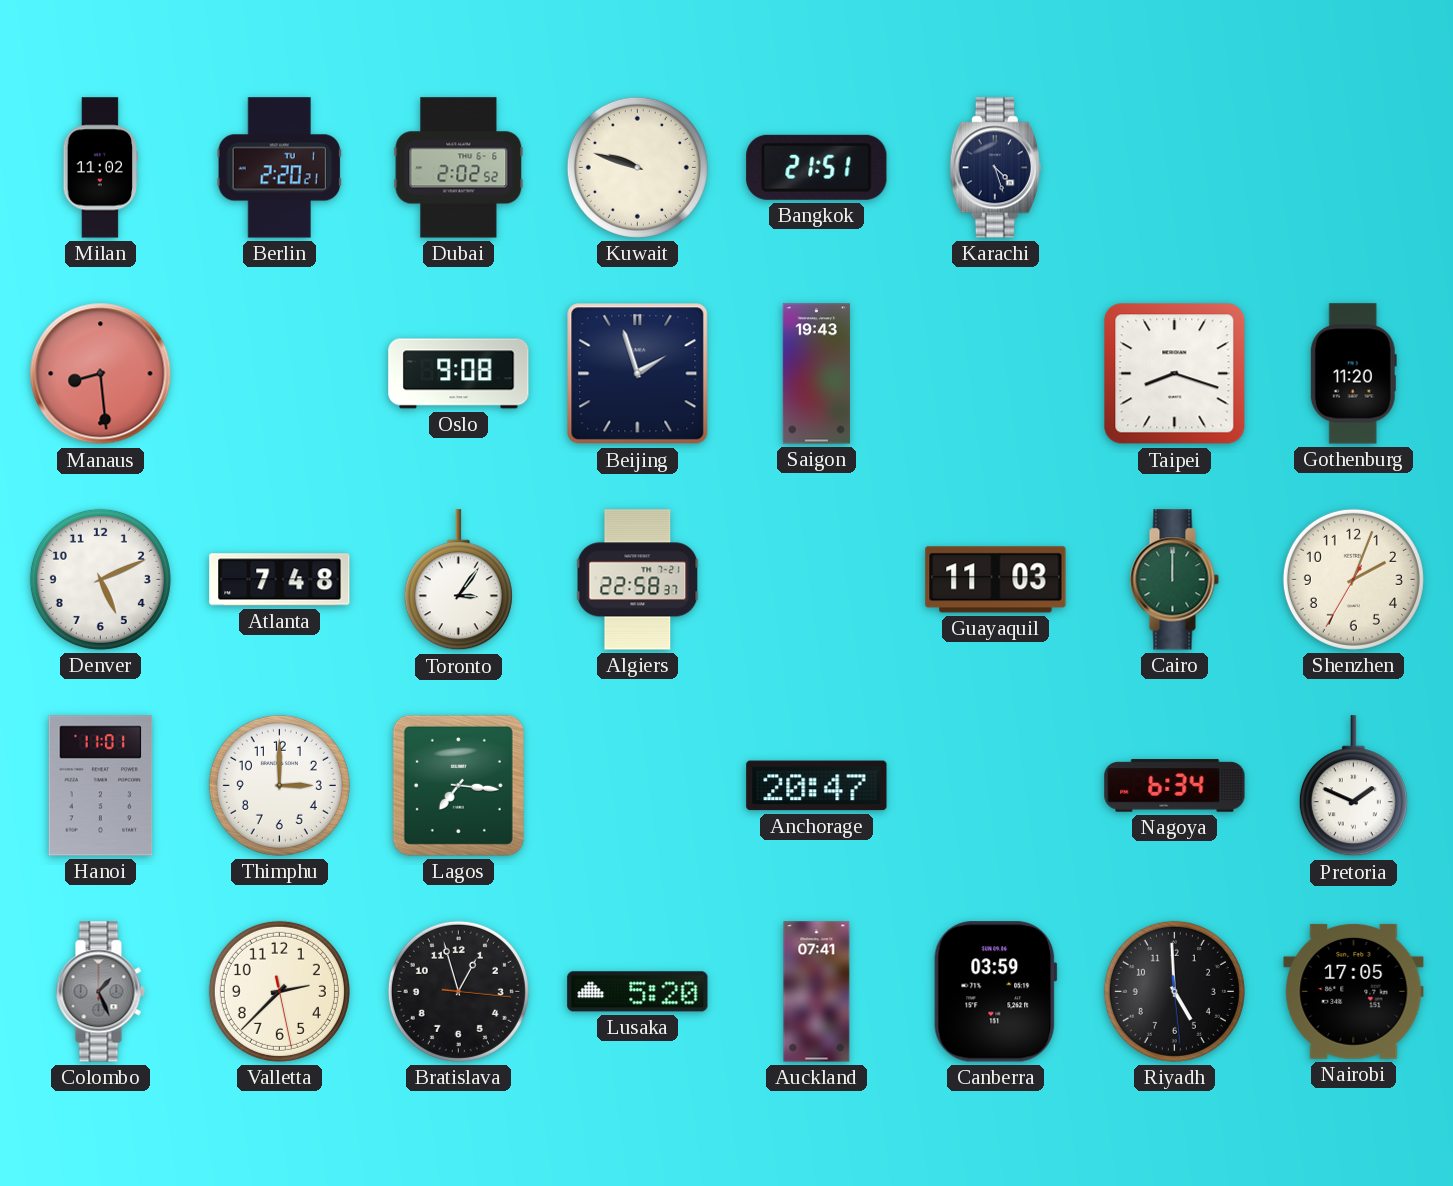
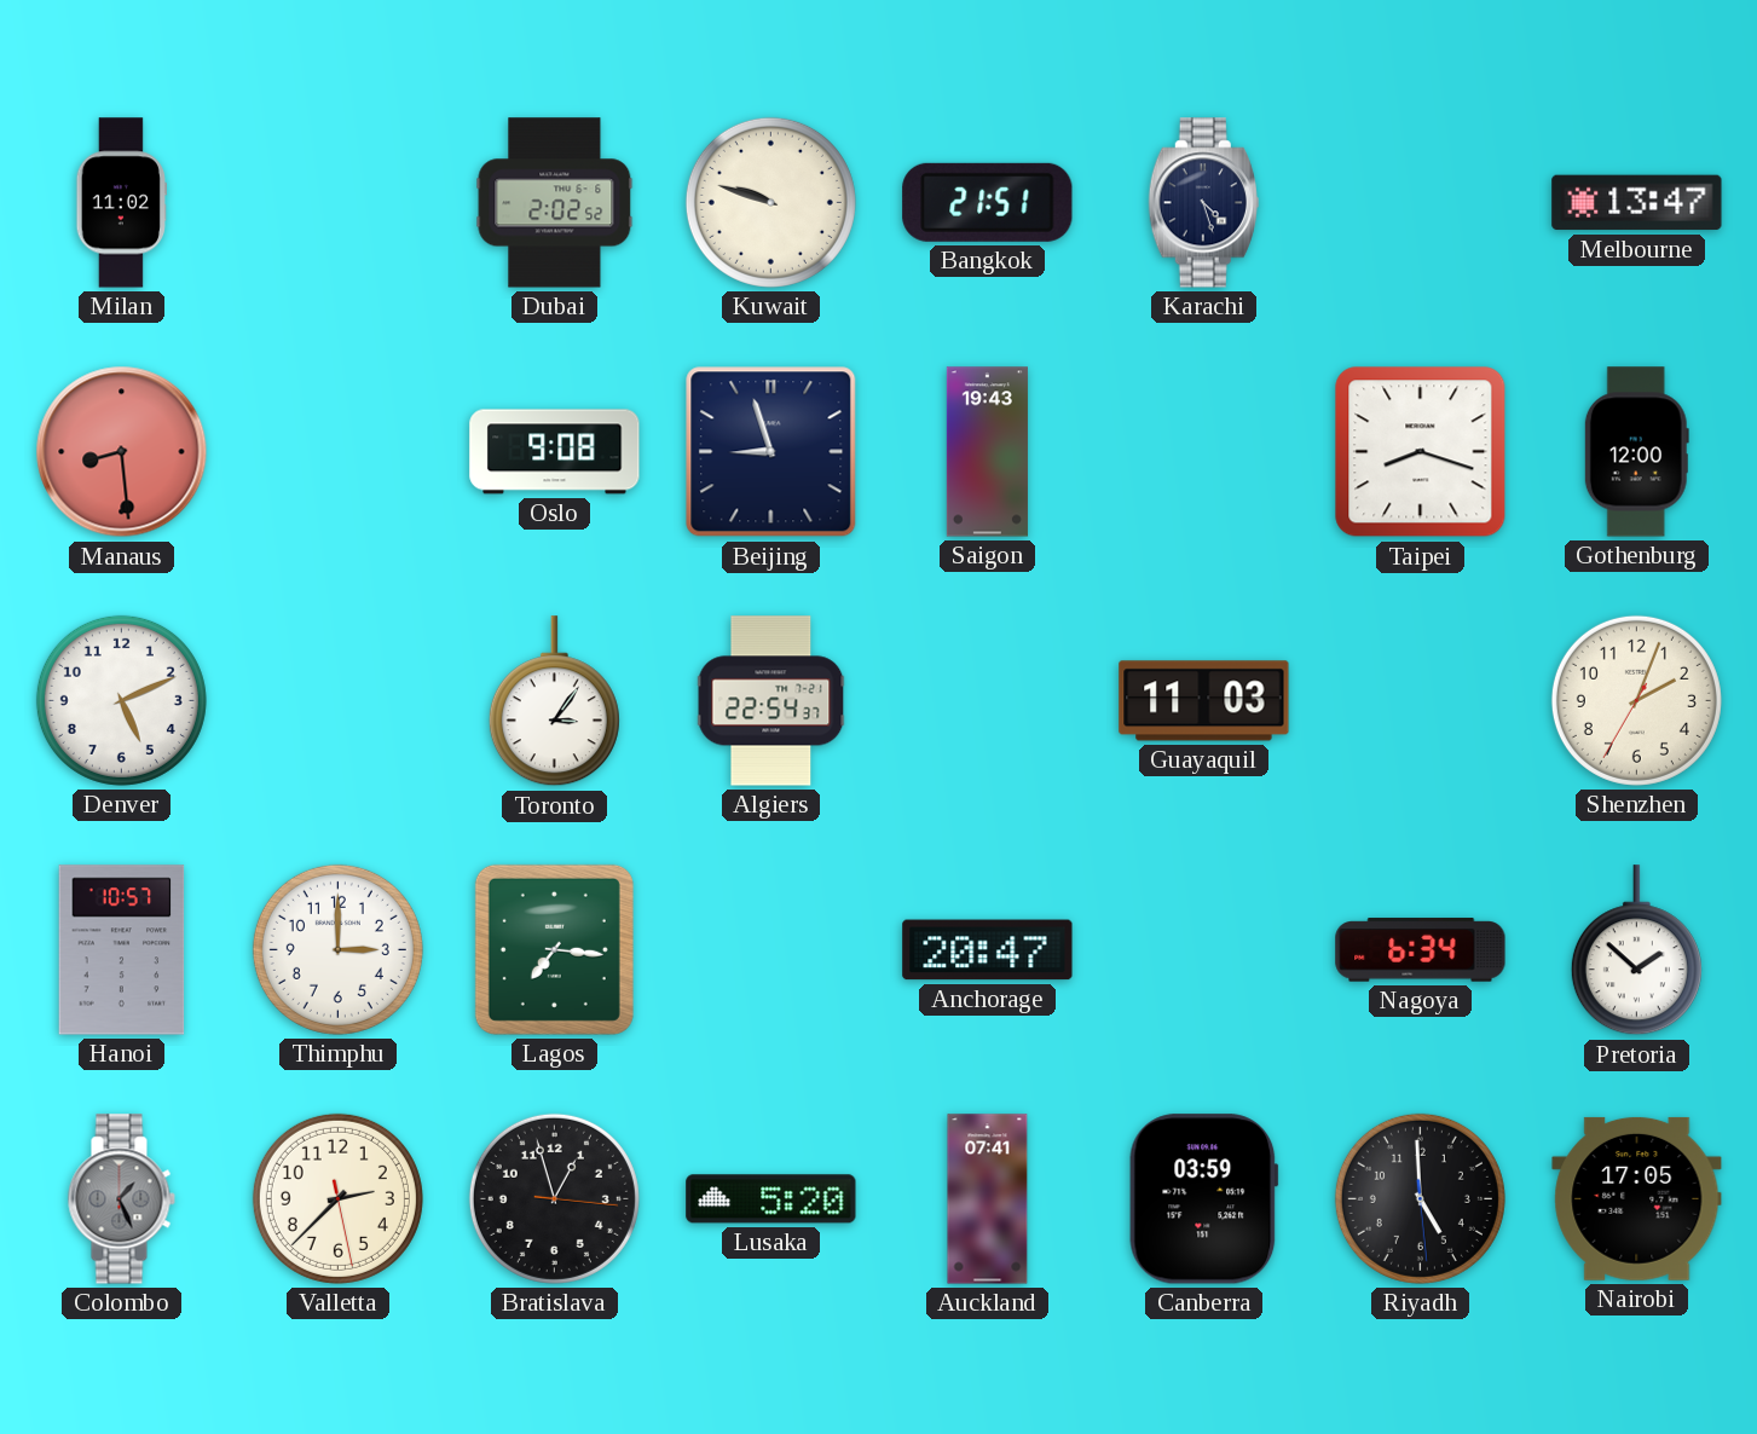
Berlin: 2:20 -> none
Melbourne: none -> 13:47
Beijing: 1:57 -> 8:57
Gothenburg: 11:20 -> 12:00
Atlanta: 7:48 -> none
Algiers: 22:58 -> 22:54
Cairo: 12:00 -> none
Hanoi: 11:01 -> 10:57
Pretoria: 1:49 -> 1:52
